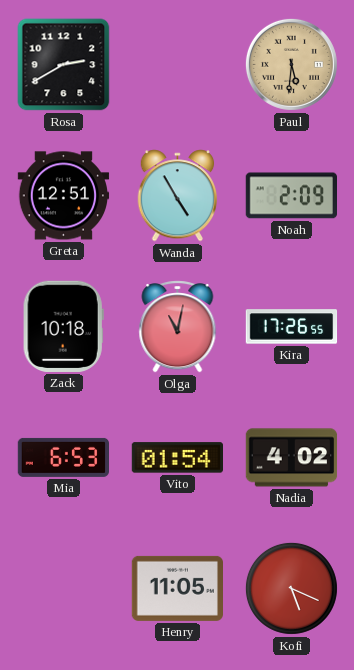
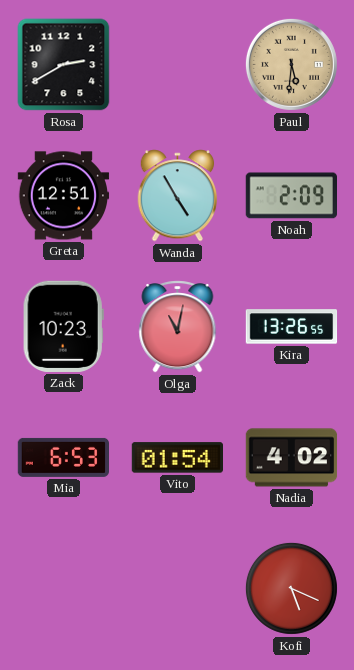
Zack: 10:18 -> 10:23
Kira: 17:26 -> 13:26
Henry: 11:05 -> none
